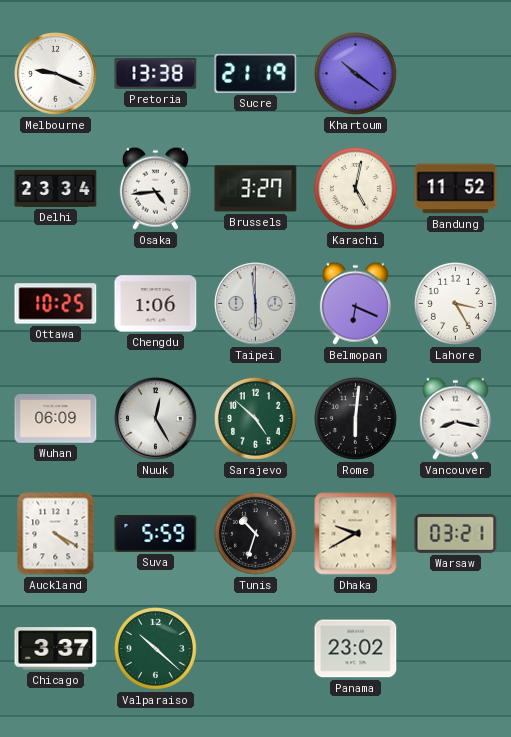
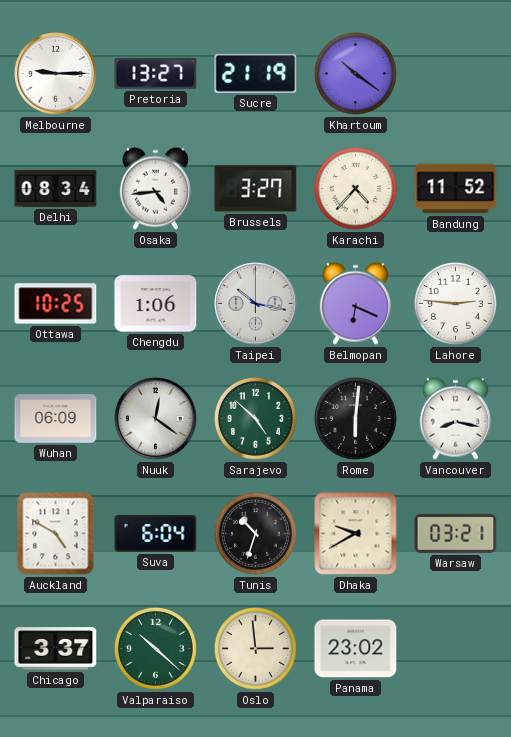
Melbourne: 9:19 -> 9:15
Pretoria: 13:38 -> 13:27
Delhi: 23:34 -> 08:34
Karachi: 5:02 -> 4:37
Taipei: 5:59 -> 10:17
Lahore: 3:25 -> 2:46
Nuuk: 12:25 -> 12:21
Auckland: 4:20 -> 4:50
Suva: 5:59 -> 6:04
Oslo: none -> 2:59
